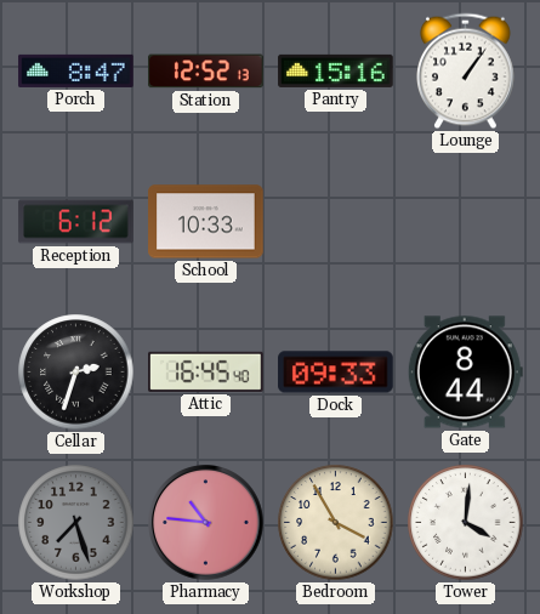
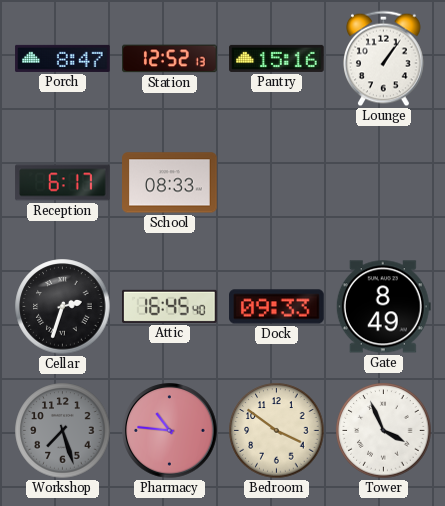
Reception: 6:12 -> 6:17
School: 10:33 -> 08:33
Gate: 8:44 -> 8:49
Bedroom: 3:55 -> 3:51
Tower: 4:01 -> 3:56
